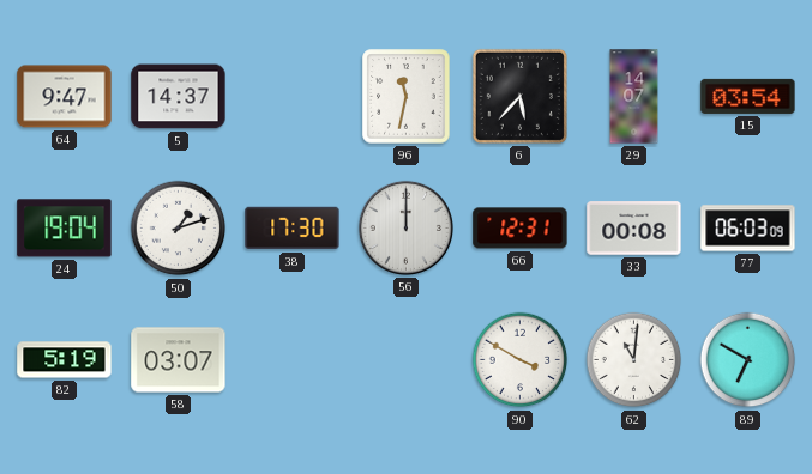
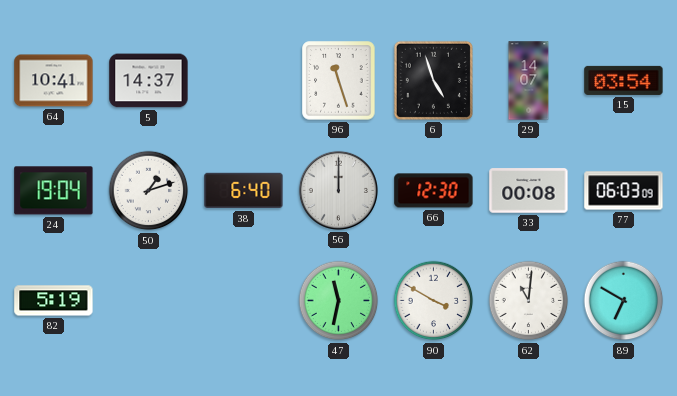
64: 9:47 -> 10:41
96: 11:32 -> 11:27
6: 5:37 -> 4:57
38: 17:30 -> 6:40
66: 12:31 -> 12:30
58: 03:07 -> none
47: none -> 11:32
